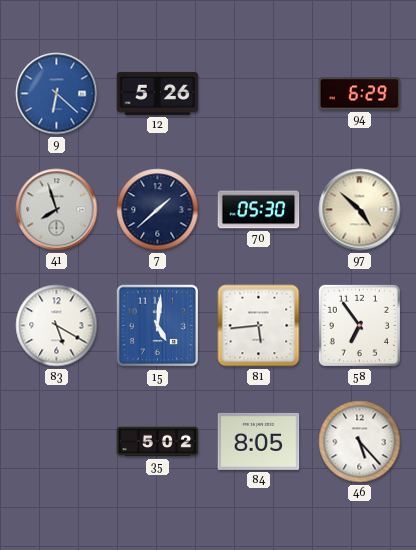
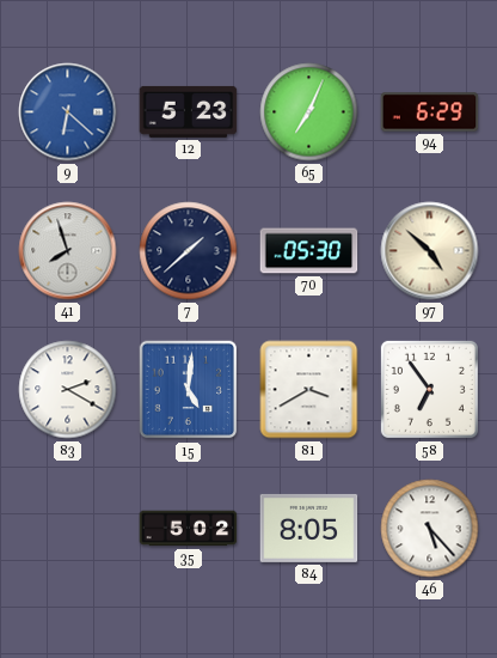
12: 5:26 -> 5:23
65: none -> 7:04
83: 5:20 -> 2:20
81: 5:44 -> 3:40
